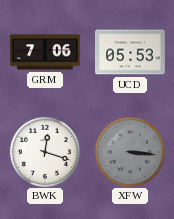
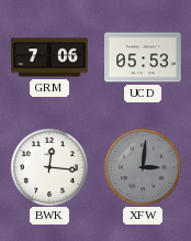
BWK: 12:18 -> 12:16
XFW: 3:16 -> 3:01
